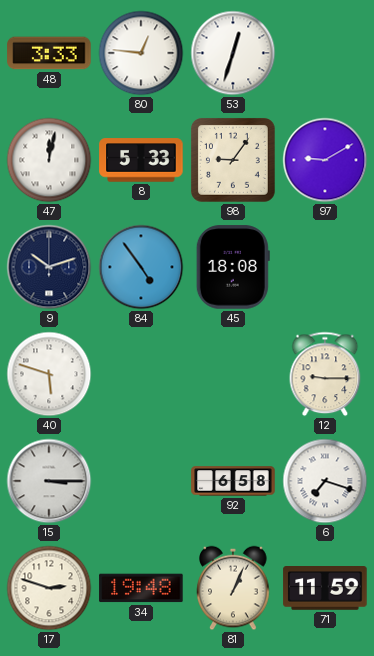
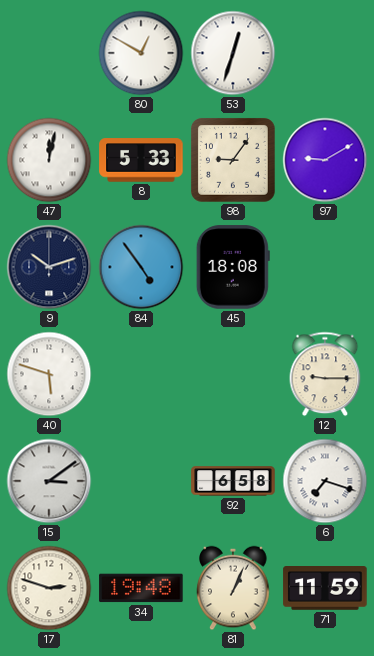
48: 3:33 -> none
80: 12:46 -> 12:50
15: 3:15 -> 3:09
